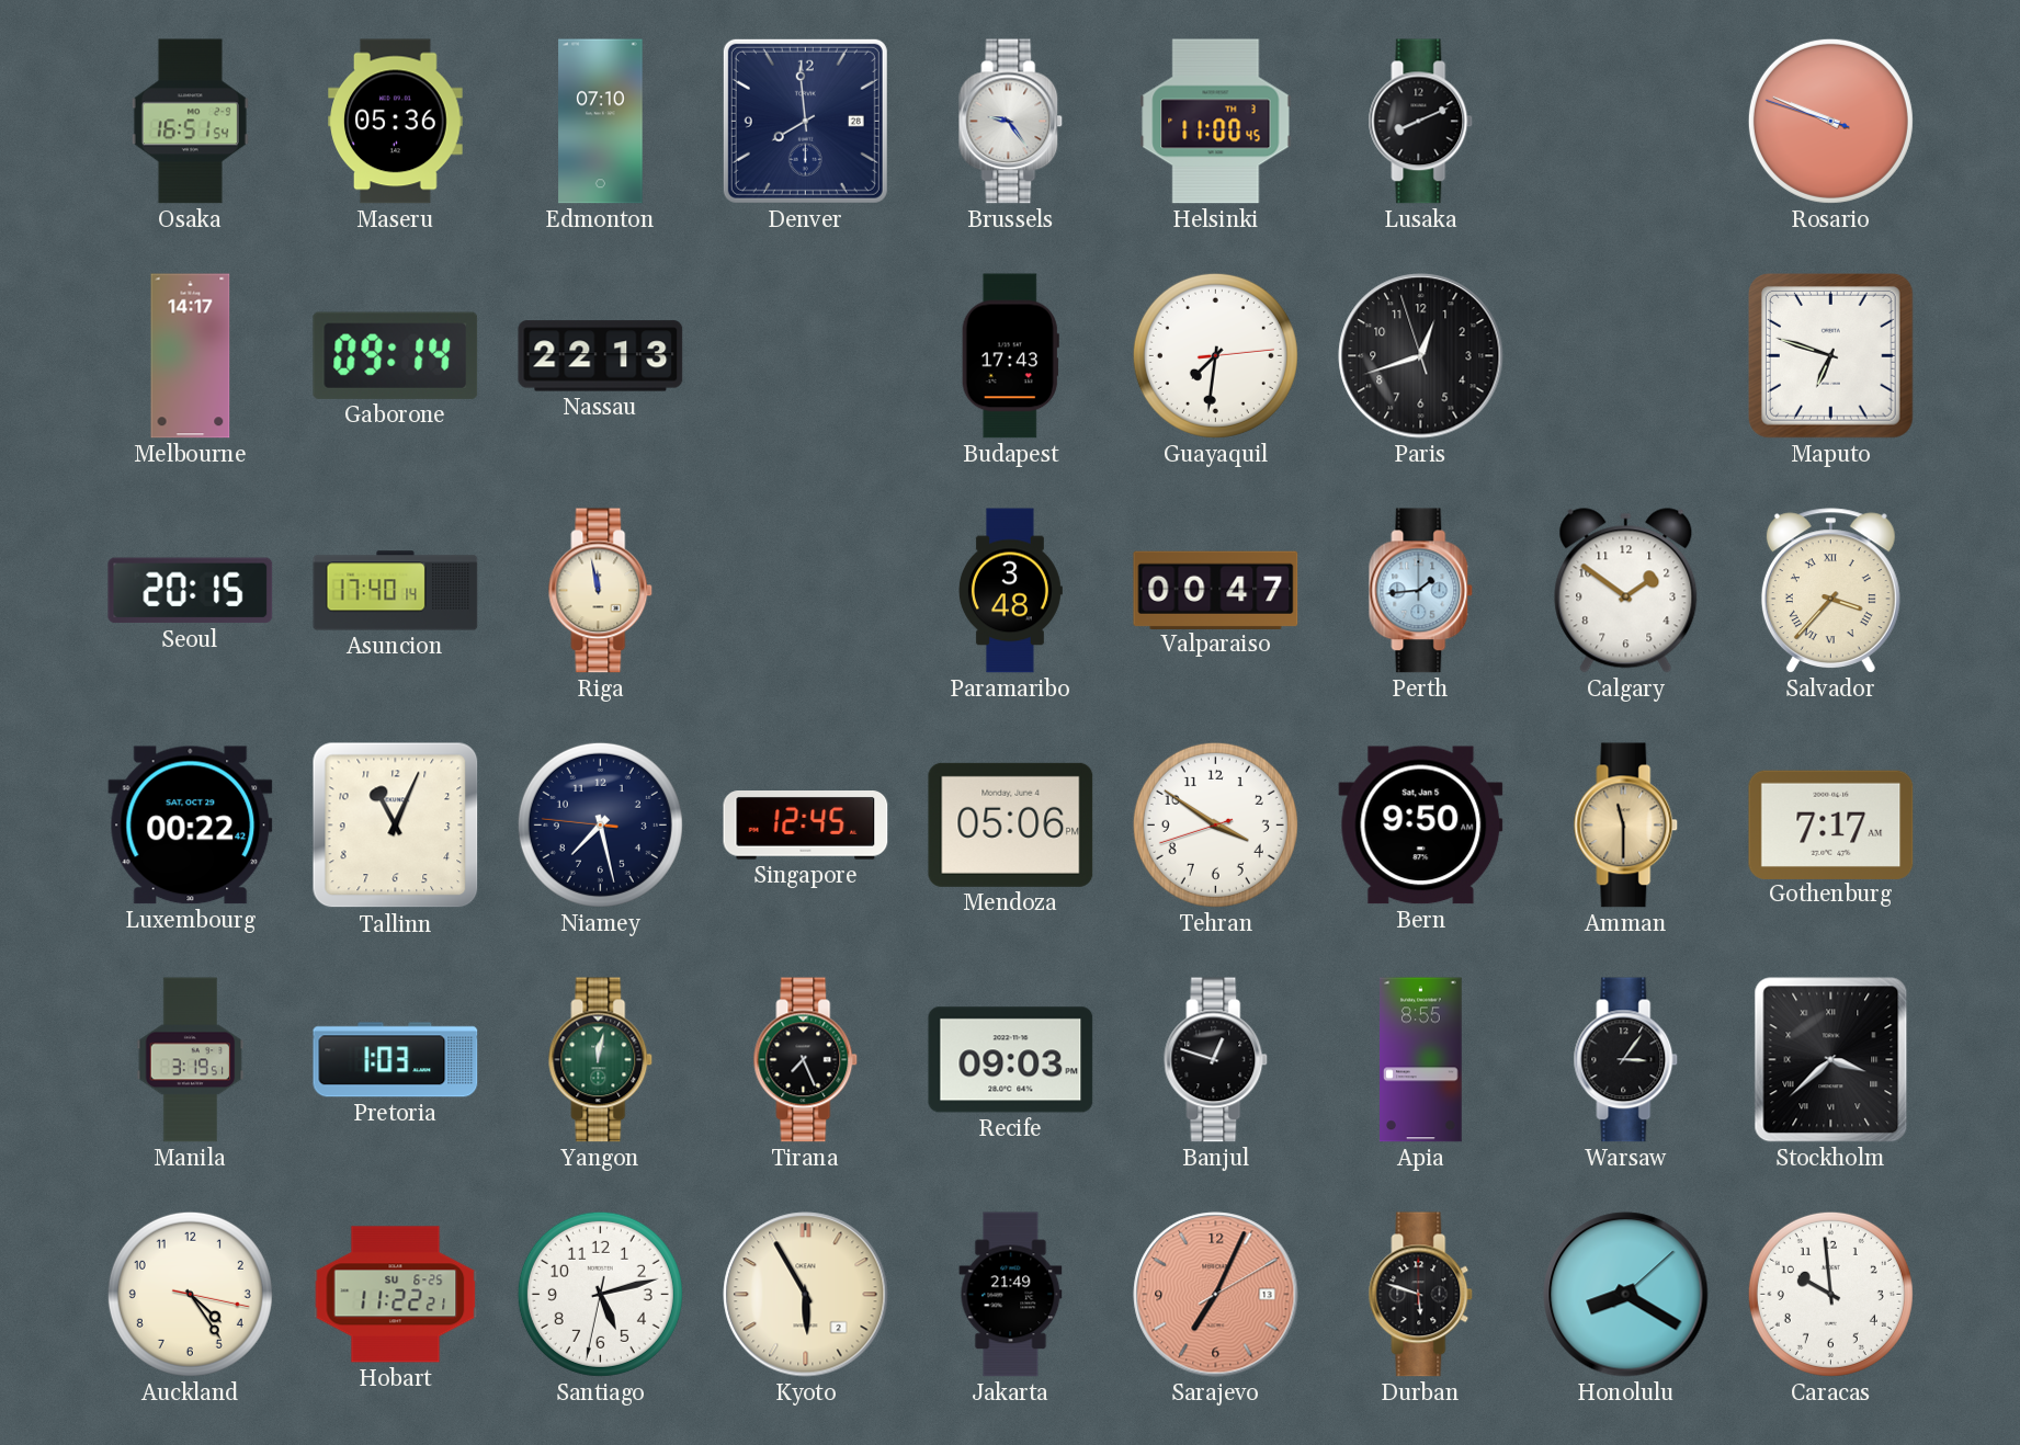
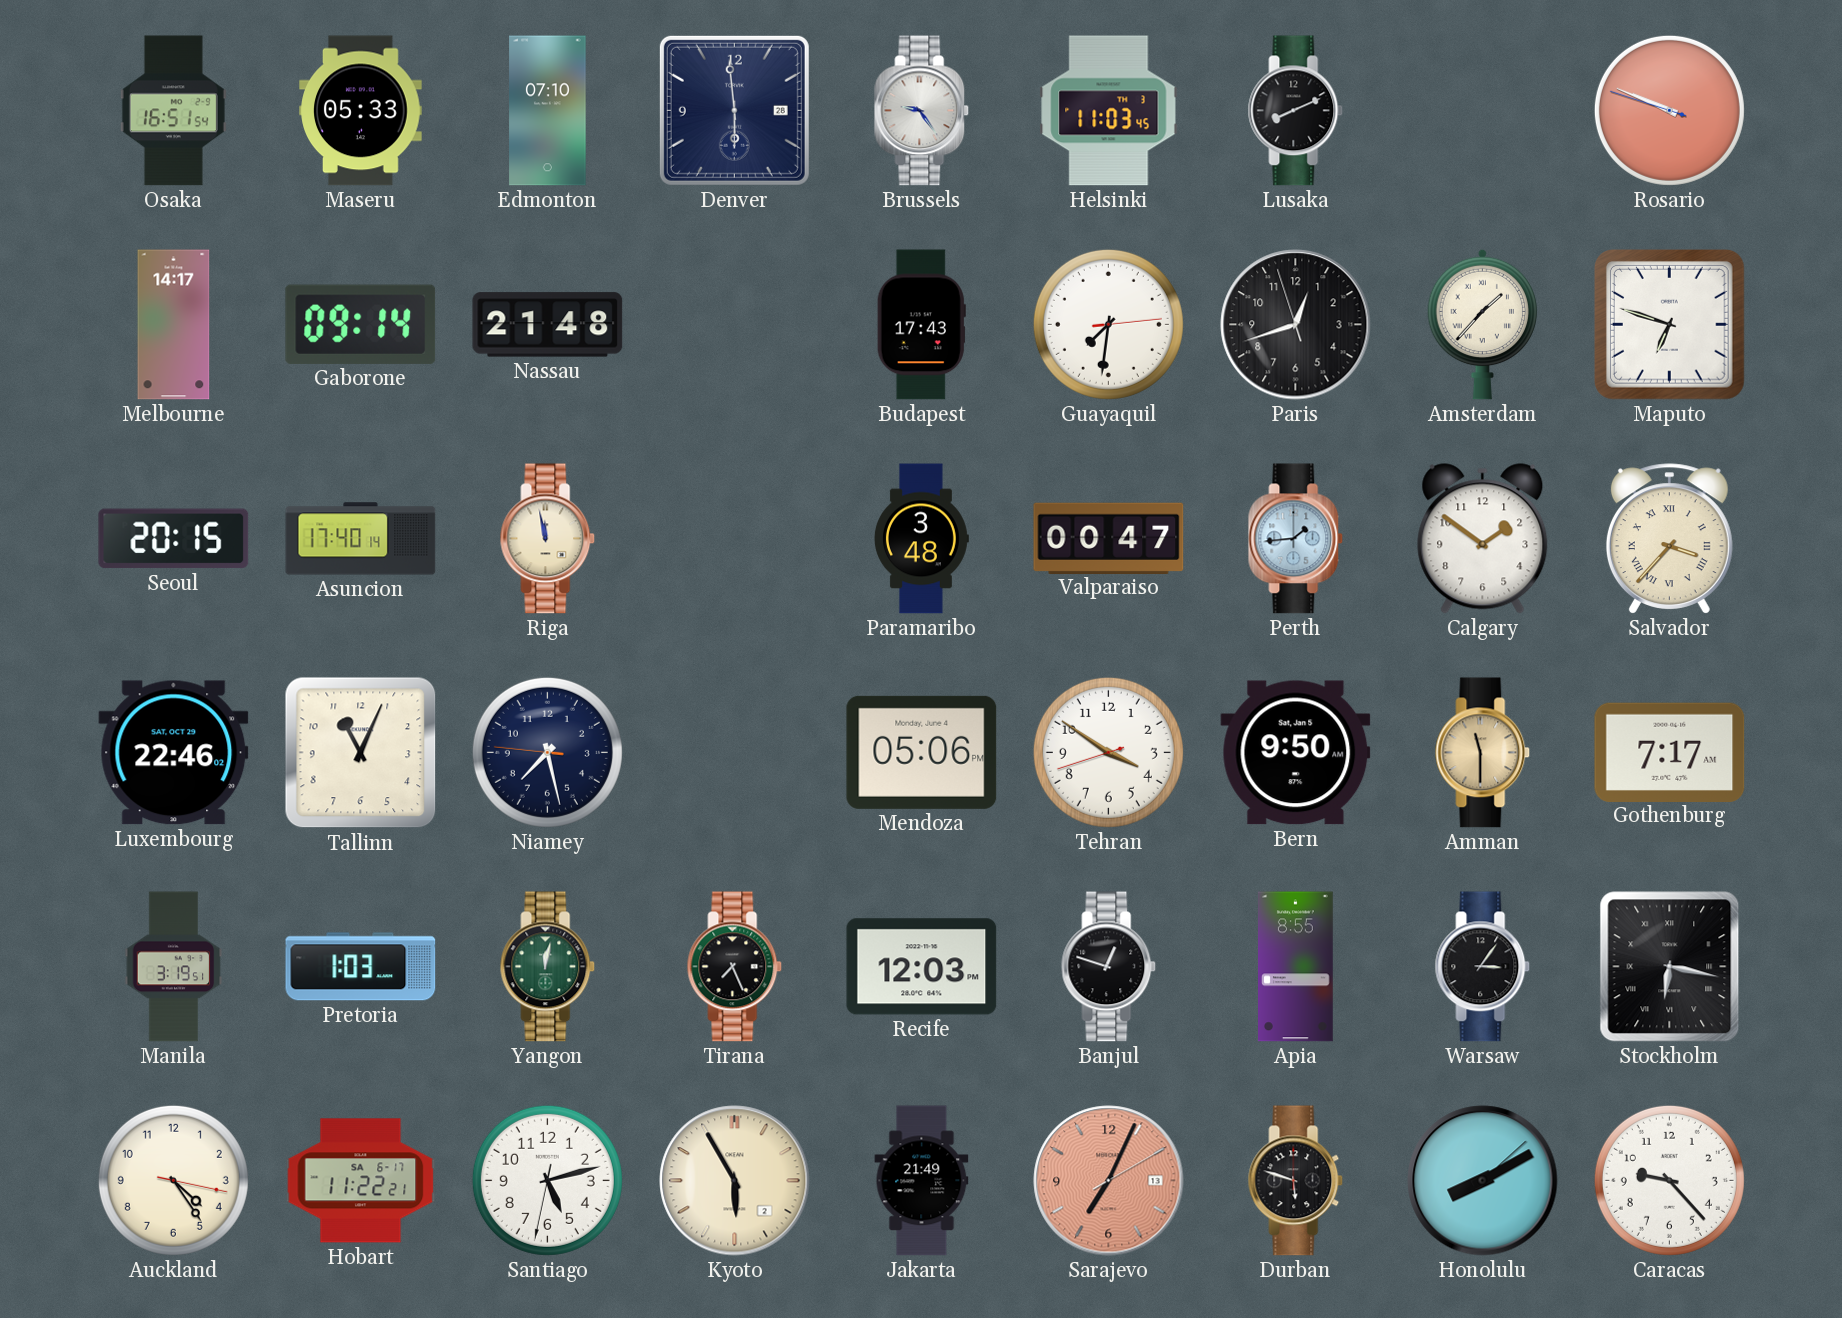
Maseru: 05:36 -> 05:33
Denver: 7:59 -> 5:59
Helsinki: 11:00 -> 11:03
Nassau: 22:13 -> 21:48
Amsterdam: none -> 1:37
Luxembourg: 00:22 -> 22:46
Singapore: 12:45 -> none
Recife: 09:03 -> 12:03
Stockholm: 3:38 -> 6:17
Hobart date: SU 6-25 -> SA 6-17
Honolulu: 8:20 -> 8:10
Caracas: 9:59 -> 9:23
